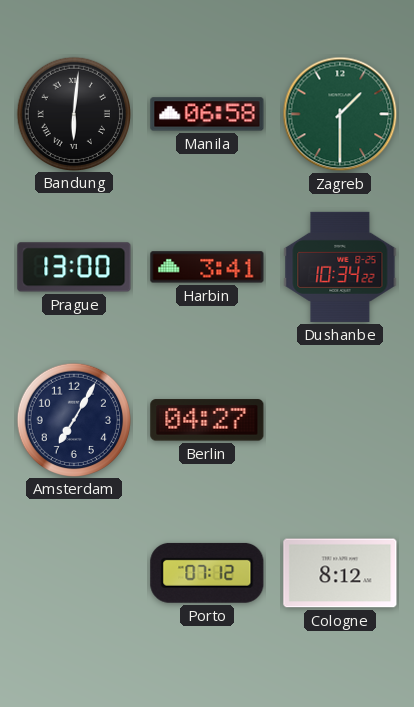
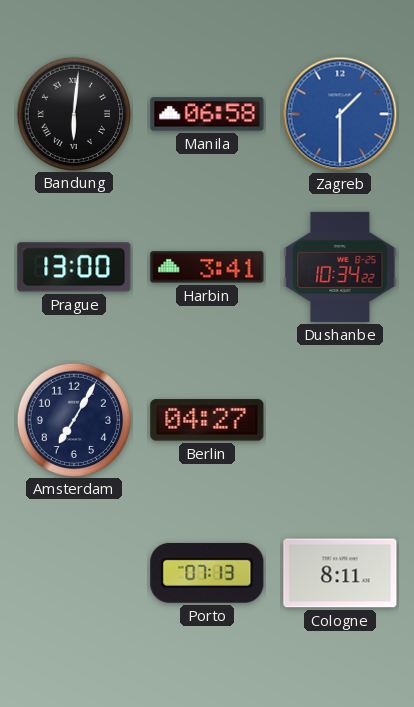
Zagreb dial: green -> blue
Porto: 07:12 -> 07:13
Cologne: 8:12 -> 8:11
